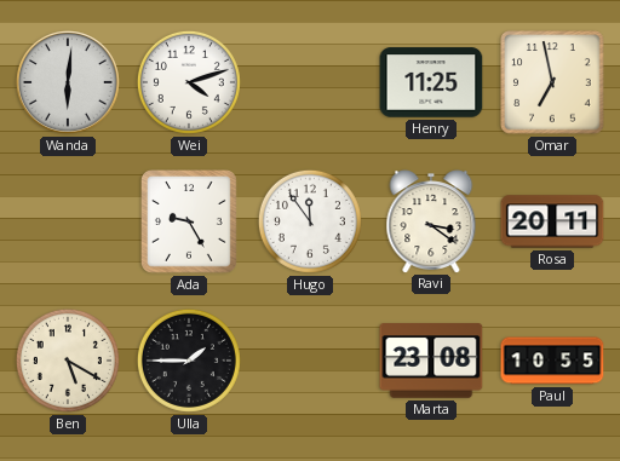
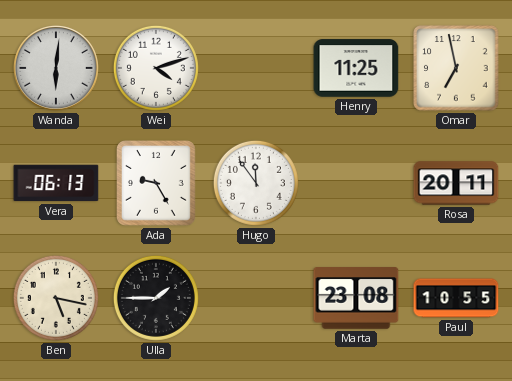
Vera: none -> 06:13
Ravi: 3:21 -> none
Ben: 5:20 -> 5:17
